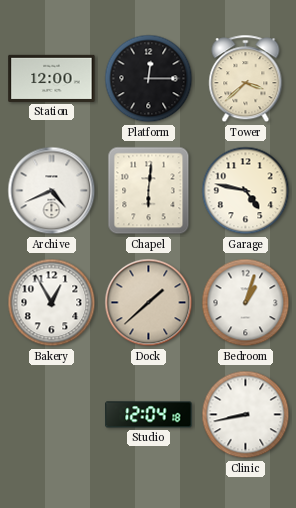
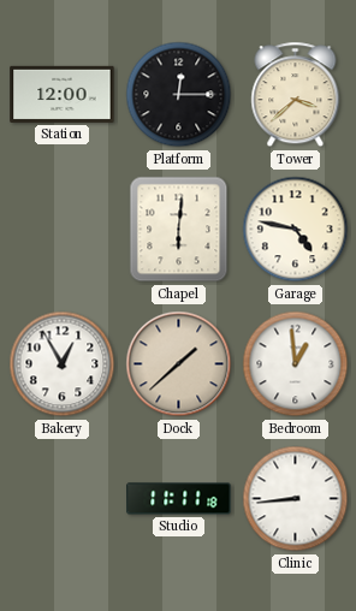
Archive: 4:41 -> none
Bedroom: 1:03 -> 12:59
Studio: 12:04 -> 11:11
Clinic: 8:43 -> 8:44
